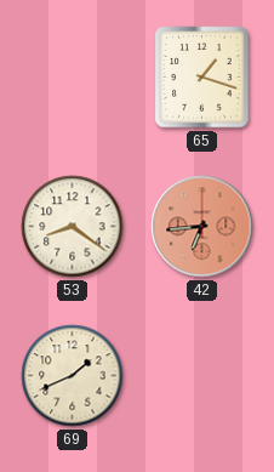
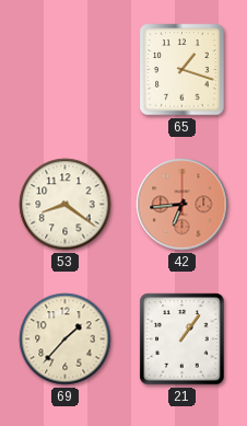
69: 1:41 -> 1:37
21: none -> 1:06
